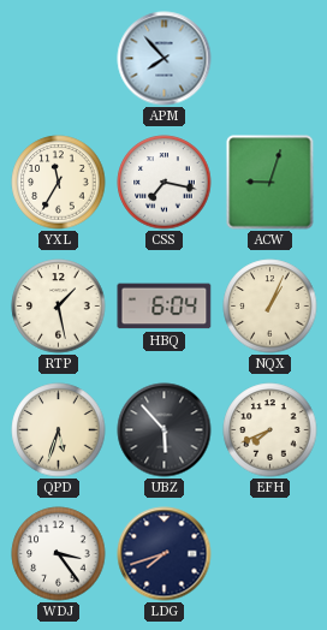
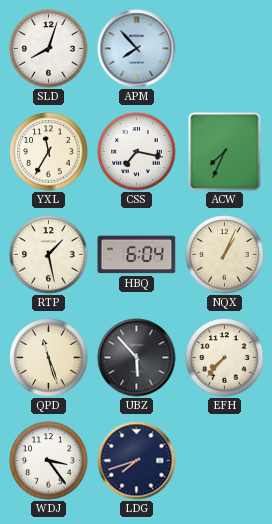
SLD: none -> 8:03
ACW: 9:03 -> 7:34
QPD: 5:33 -> 11:27
EFH: 7:41 -> 7:37
